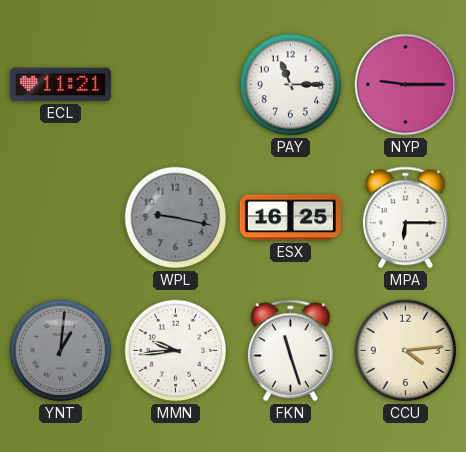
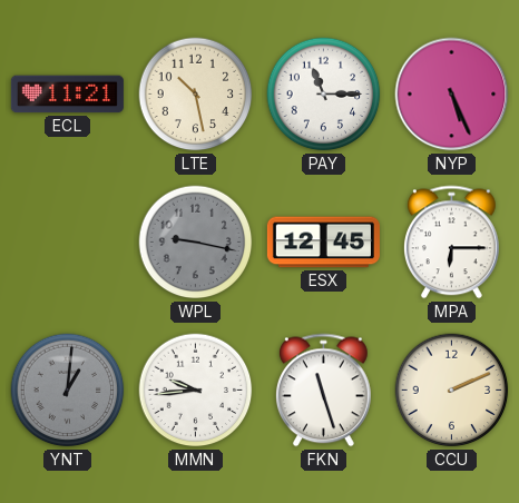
LTE: none -> 10:28
NYP: 9:15 -> 5:26
ESX: 16:25 -> 12:45
CCU: 4:14 -> 2:11
